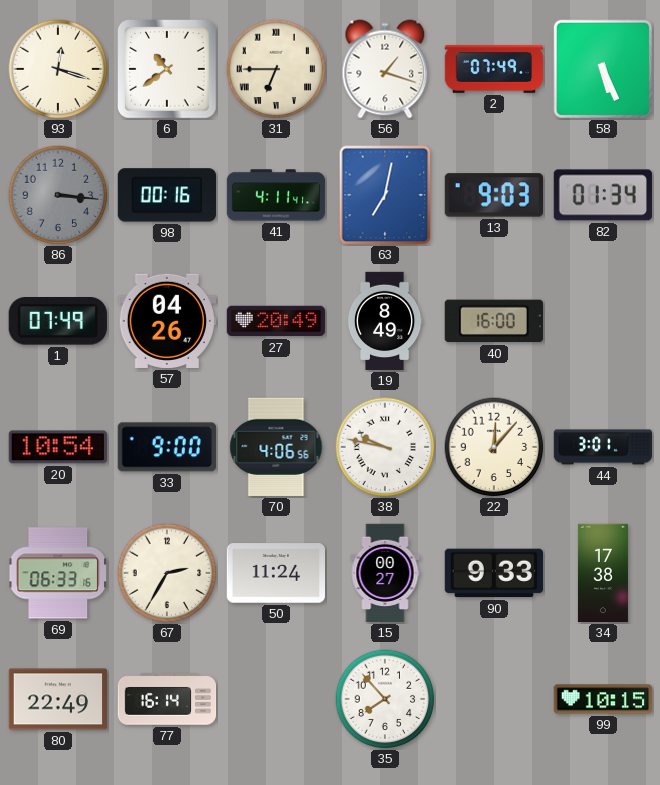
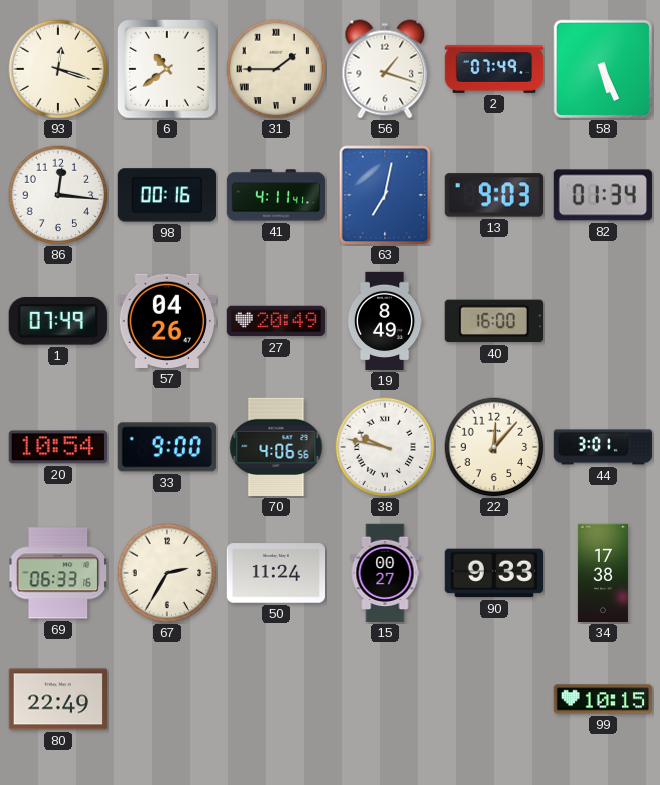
31: 6:45 -> 1:45
86: 3:16 -> 12:16
86 dial: grey -> white
77: 16:14 -> none
35: 7:53 -> none
